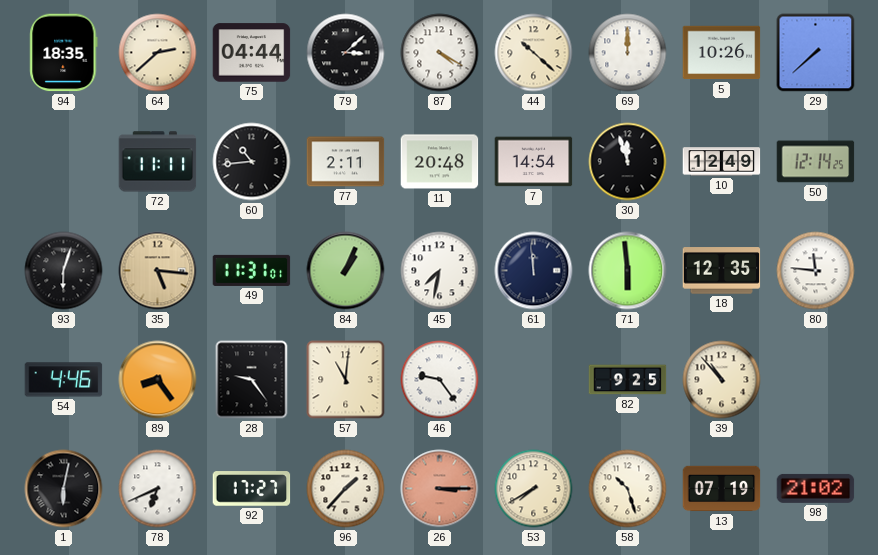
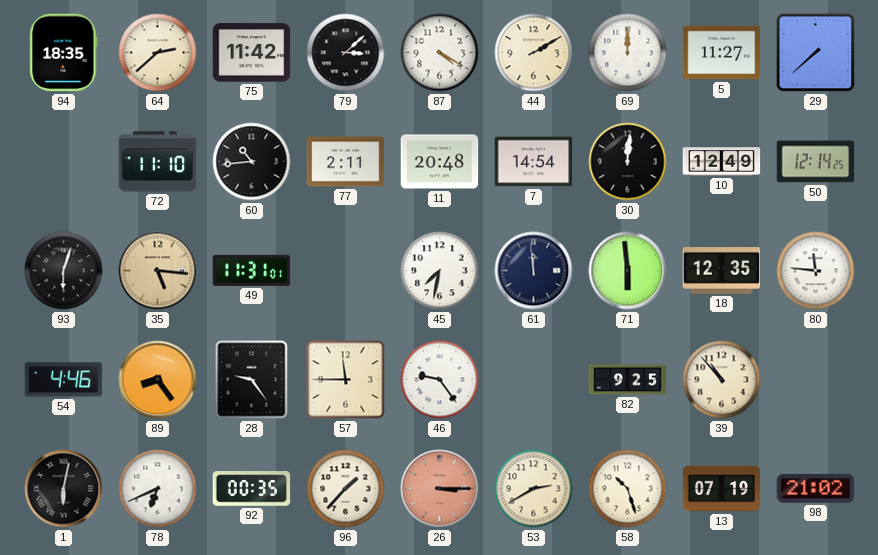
75: 04:44 -> 11:42
44: 10:22 -> 2:10
5: 10:26 -> 11:27
72: 11:11 -> 11:10
30: 11:57 -> 12:01
84: 1:04 -> none
57: 11:01 -> 11:45
92: 17:27 -> 00:35
53: 7:40 -> 2:40
